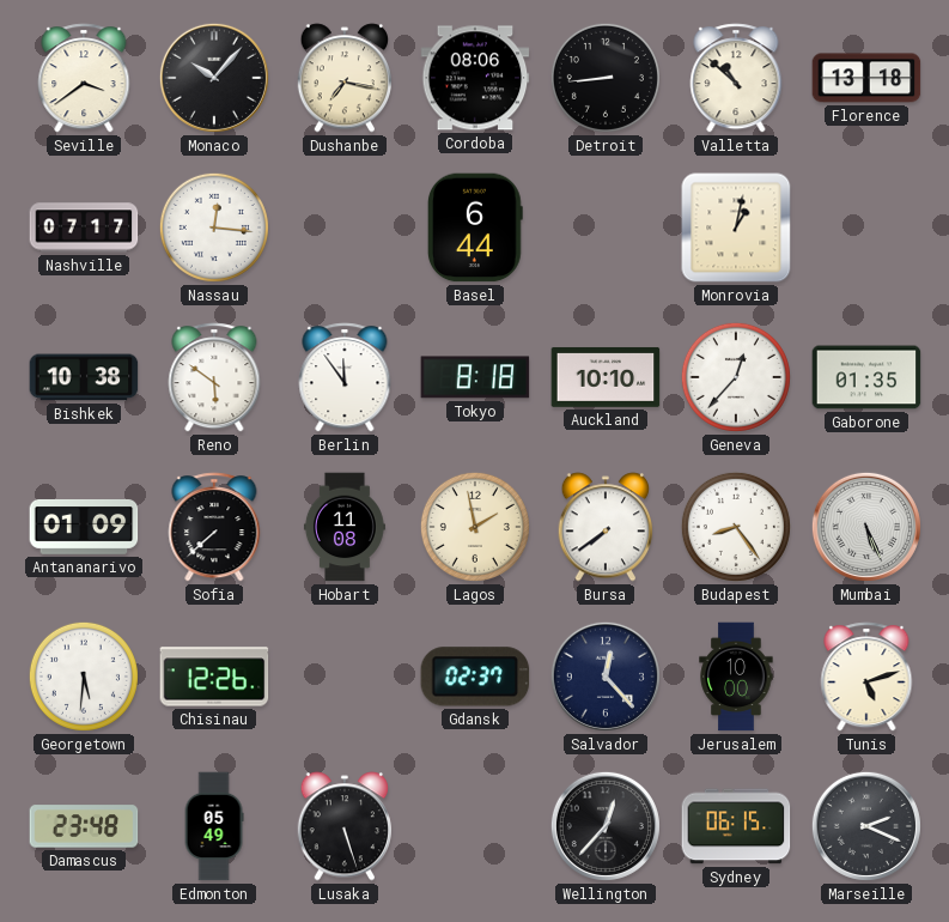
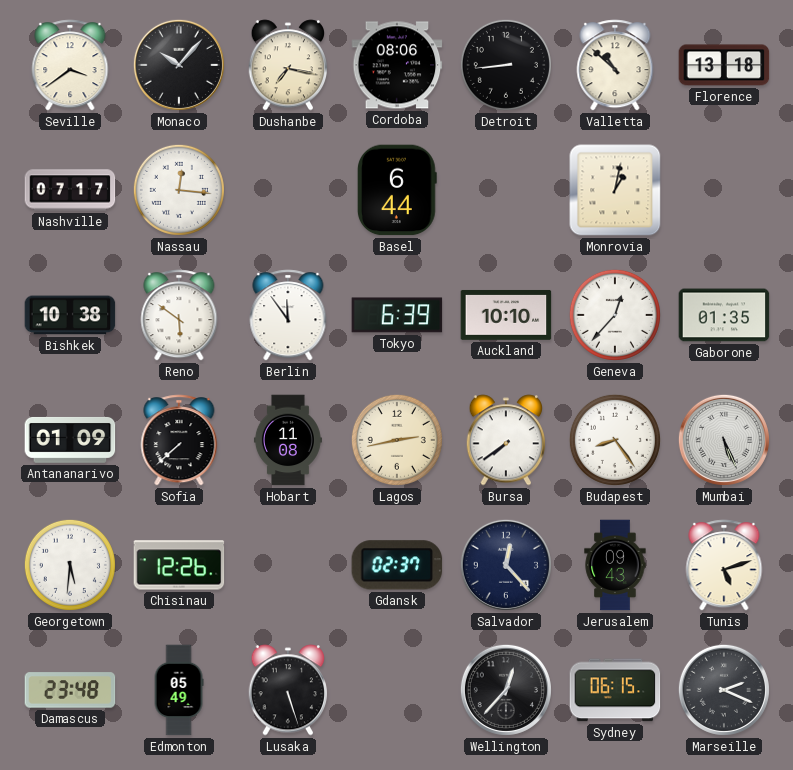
Tokyo: 8:18 -> 6:39
Lagos: 1:58 -> 2:43
Jerusalem: 10:00 -> 09:43
